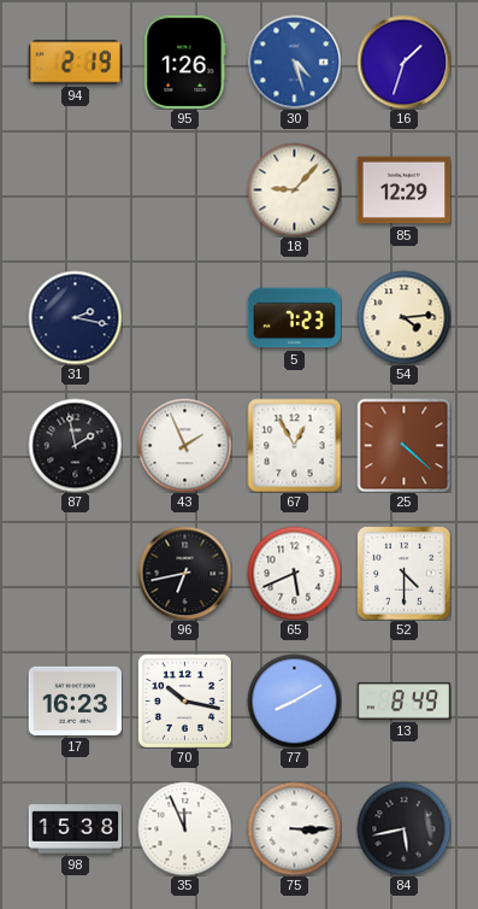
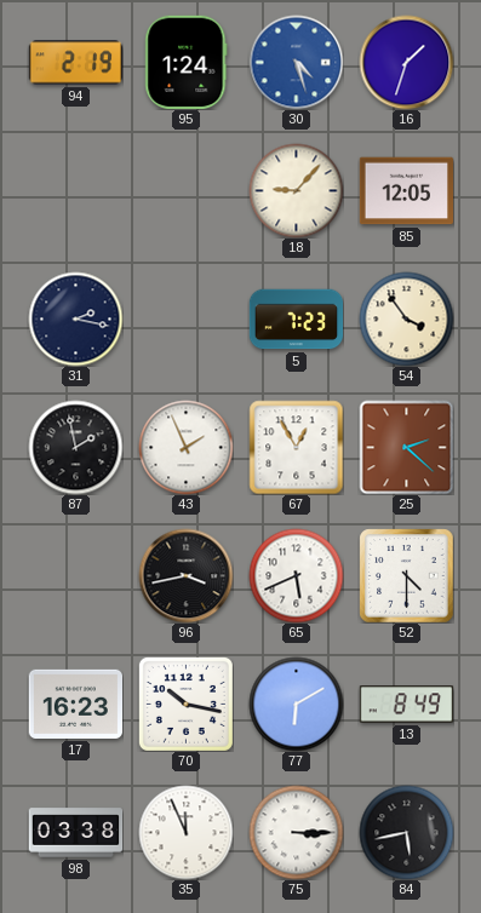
95: 1:26 -> 1:24
85: 12:29 -> 12:05
54: 4:14 -> 3:54
25: 4:22 -> 2:22
96: 6:43 -> 3:43
77: 8:10 -> 6:10
98: 15:38 -> 03:38
